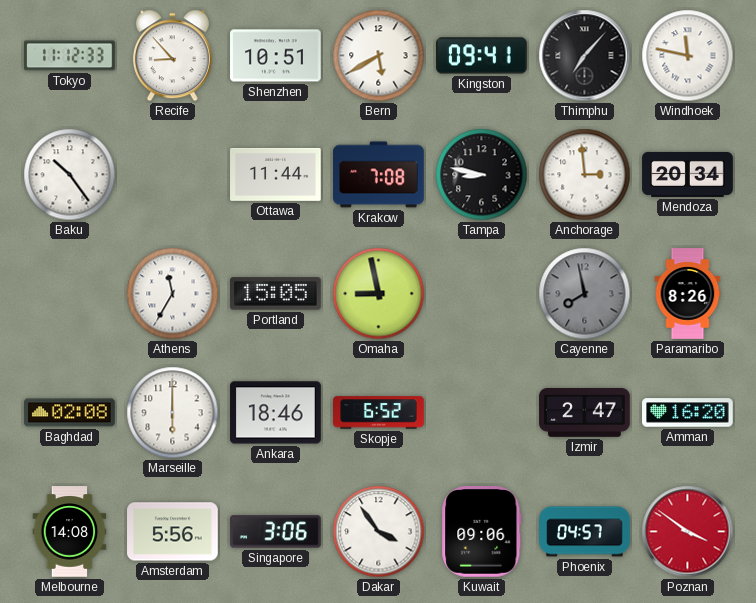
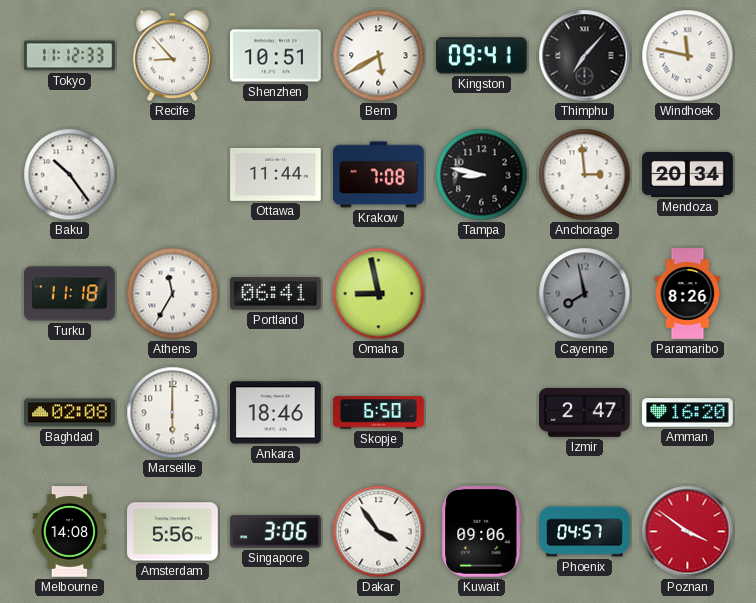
Turku: none -> 11:18
Portland: 15:05 -> 06:41
Skopje: 6:52 -> 6:50
